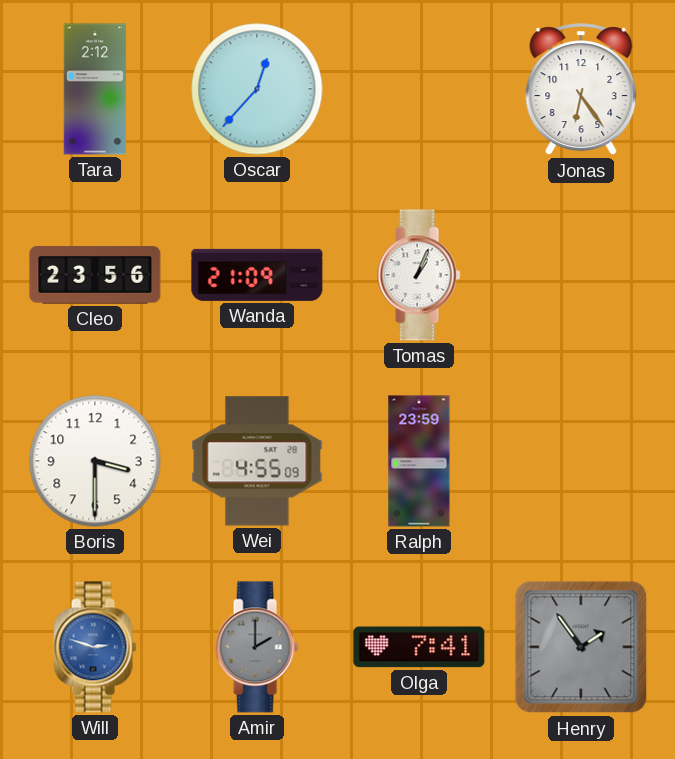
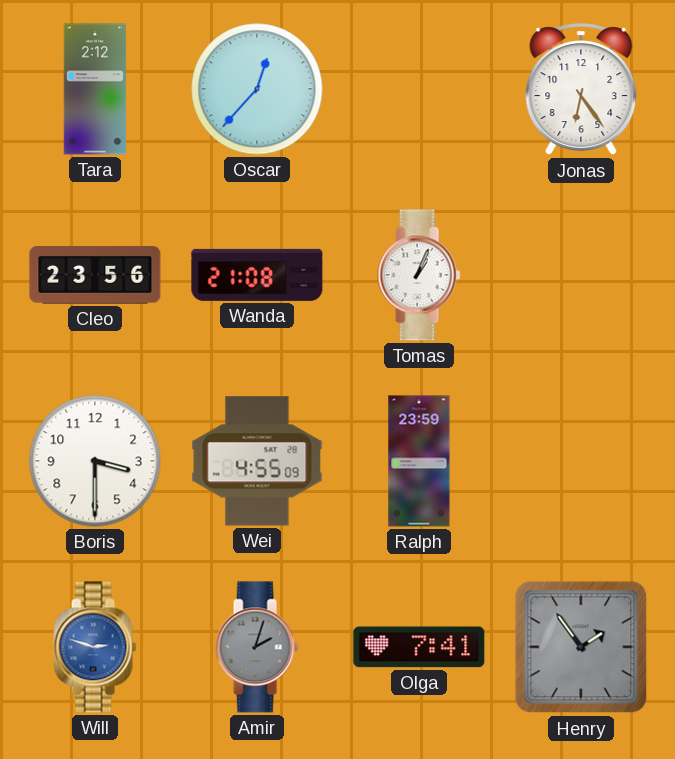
Wanda: 21:09 -> 21:08
Amir: 2:00 -> 2:03
